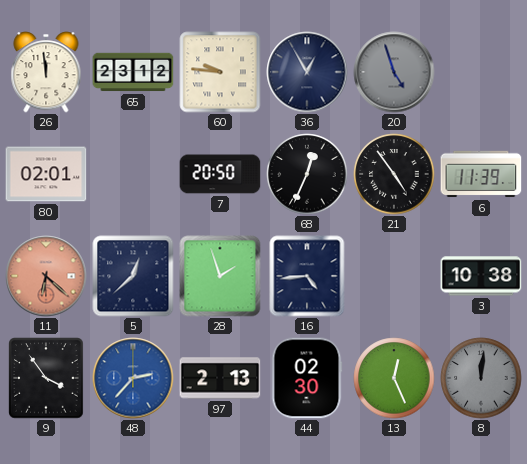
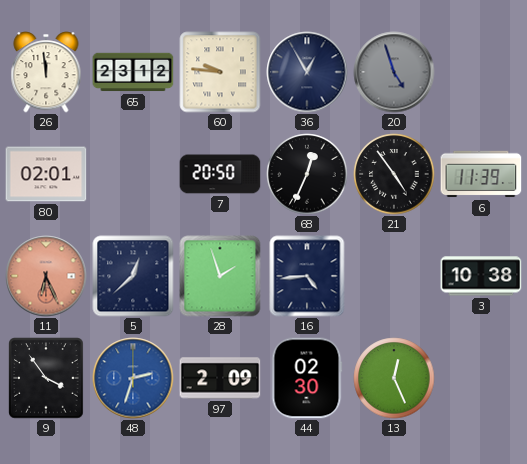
11: 6:22 -> 6:26
48: 2:37 -> 2:33
97: 2:13 -> 2:09
8: 12:01 -> none
